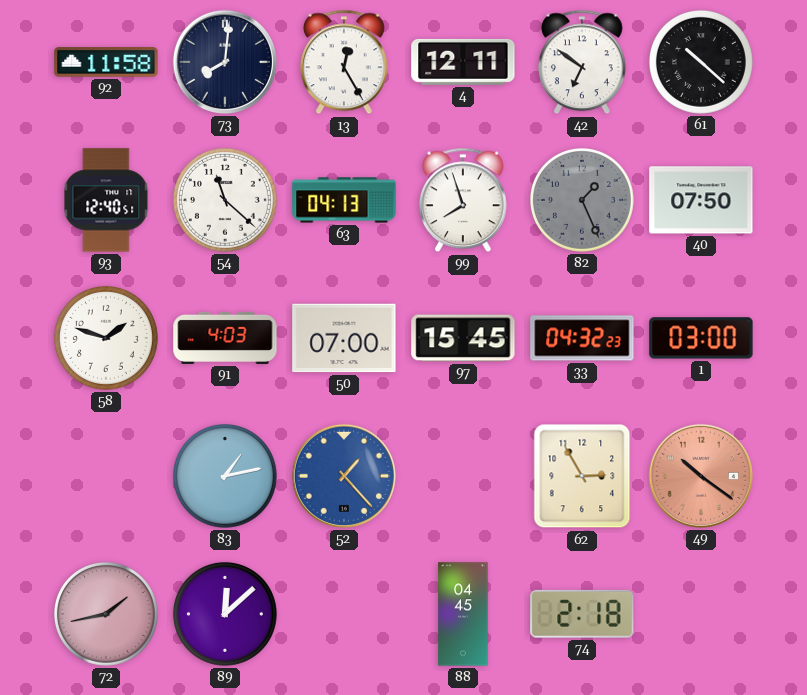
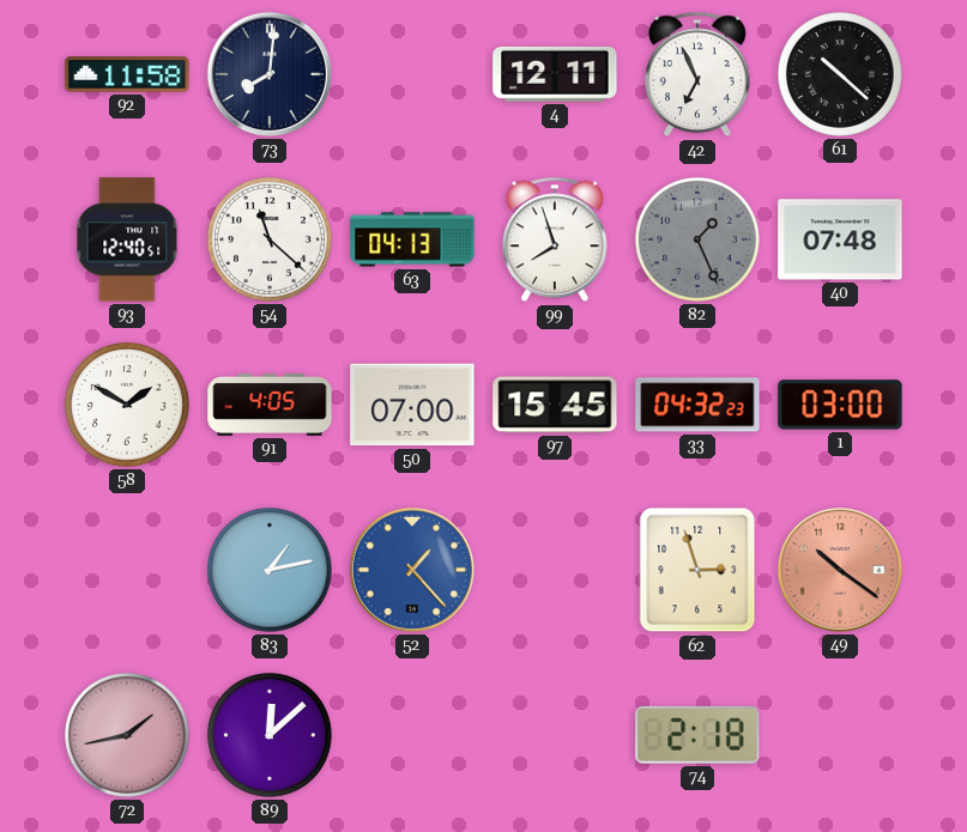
13: 12:25 -> none
42: 6:51 -> 6:56
40: 07:50 -> 07:48
58: 1:48 -> 1:50
91: 4:03 -> 4:05
62: 2:55 -> 2:57
88: 04:45 -> none
